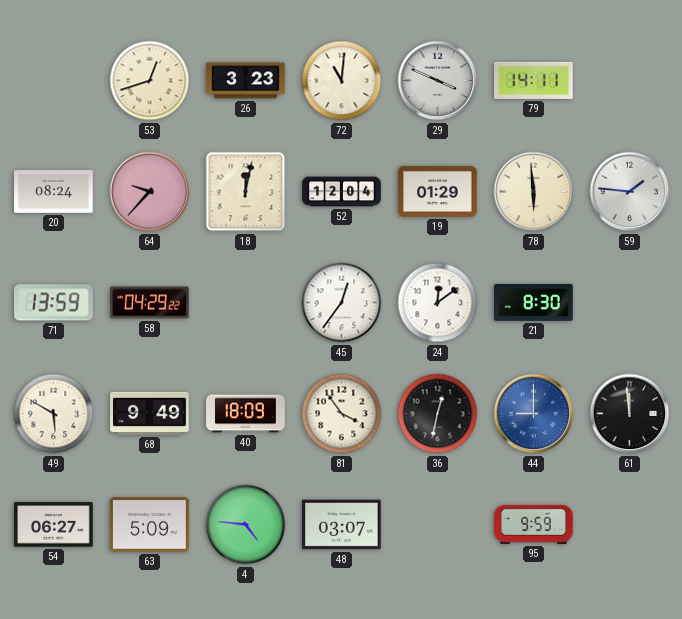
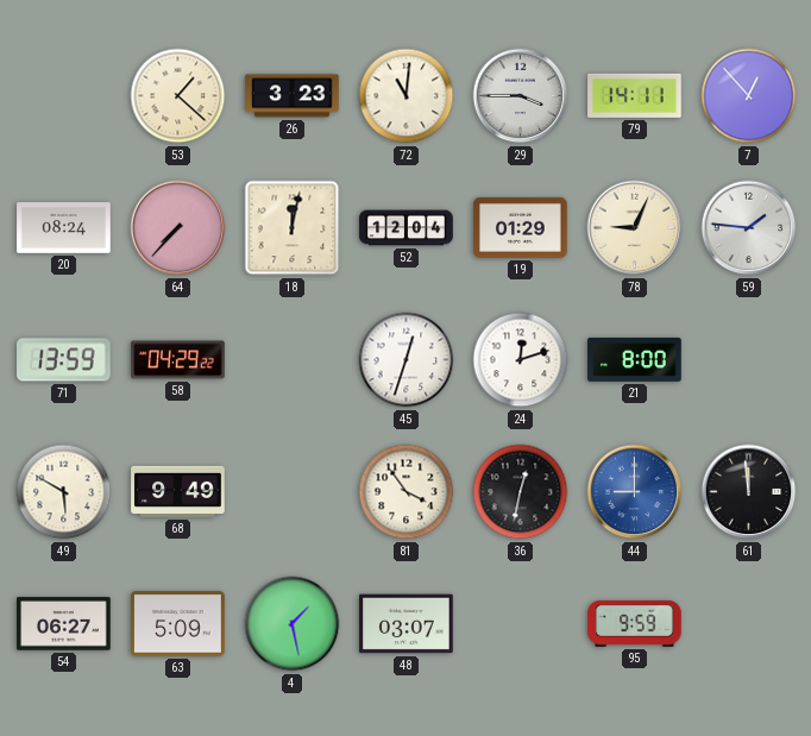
53: 12:42 -> 1:22
29: 3:49 -> 3:45
7: none -> 12:53
64: 9:37 -> 7:37
78: 5:59 -> 9:04
45: 12:36 -> 12:33
24: 12:09 -> 12:12
21: 8:30 -> 8:00
40: 18:09 -> none
4: 4:46 -> 1:28
